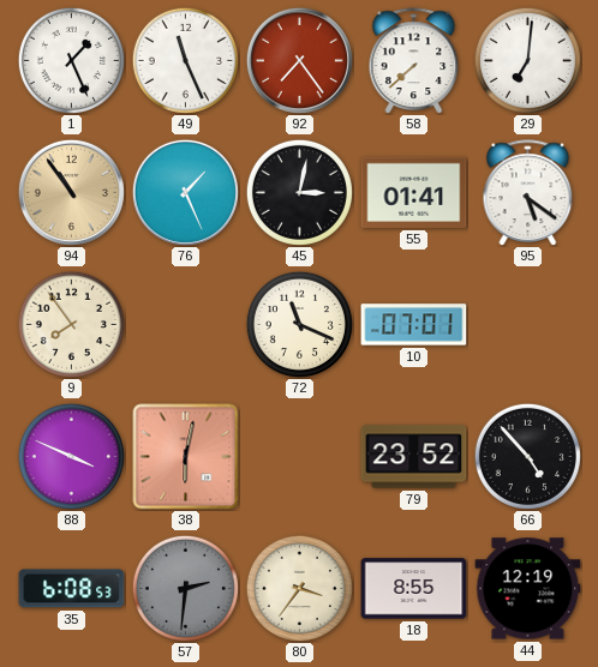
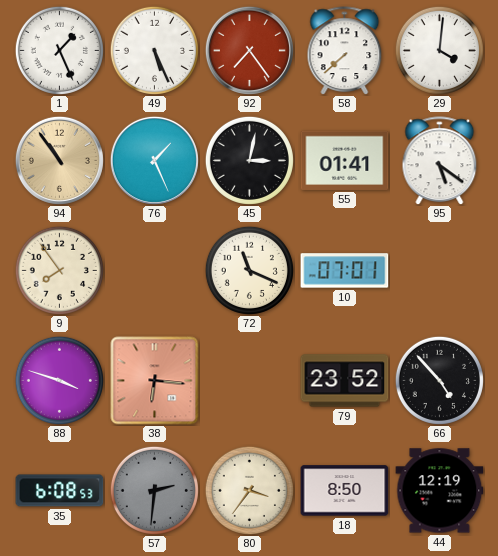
49: 11:26 -> 5:26
29: 7:01 -> 4:01
88: 3:49 -> 3:48
38: 6:02 -> 6:16
18: 8:55 -> 8:50
